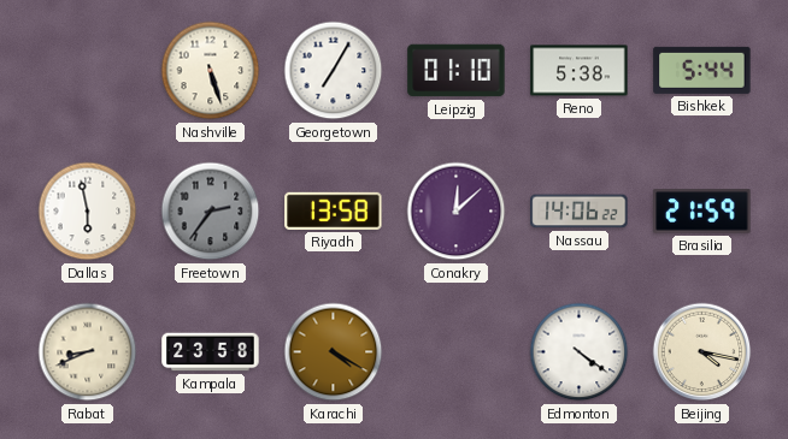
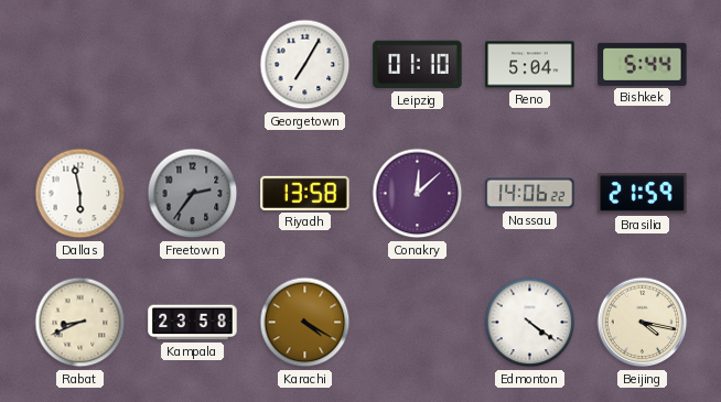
Nashville: 5:27 -> none
Reno: 5:38 -> 5:04
